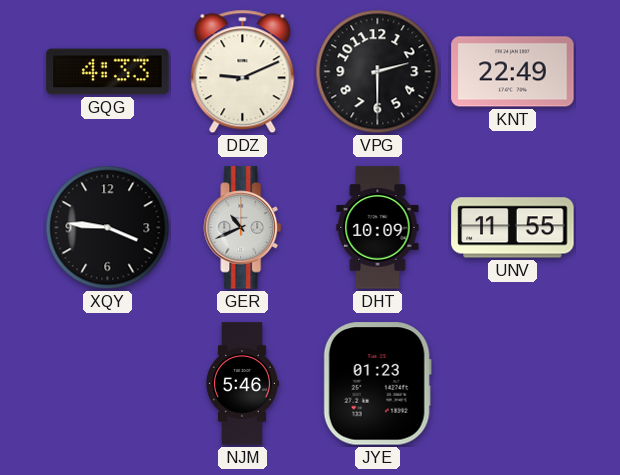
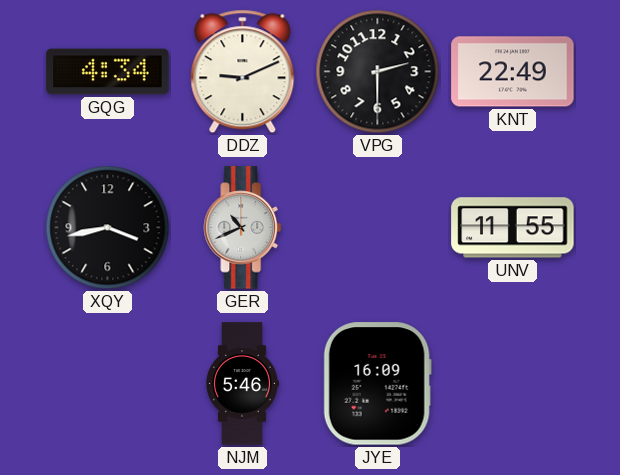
GQG: 4:33 -> 4:34
XQY: 3:46 -> 3:43
DHT: 10:09 -> none
JYE: 01:23 -> 16:09
